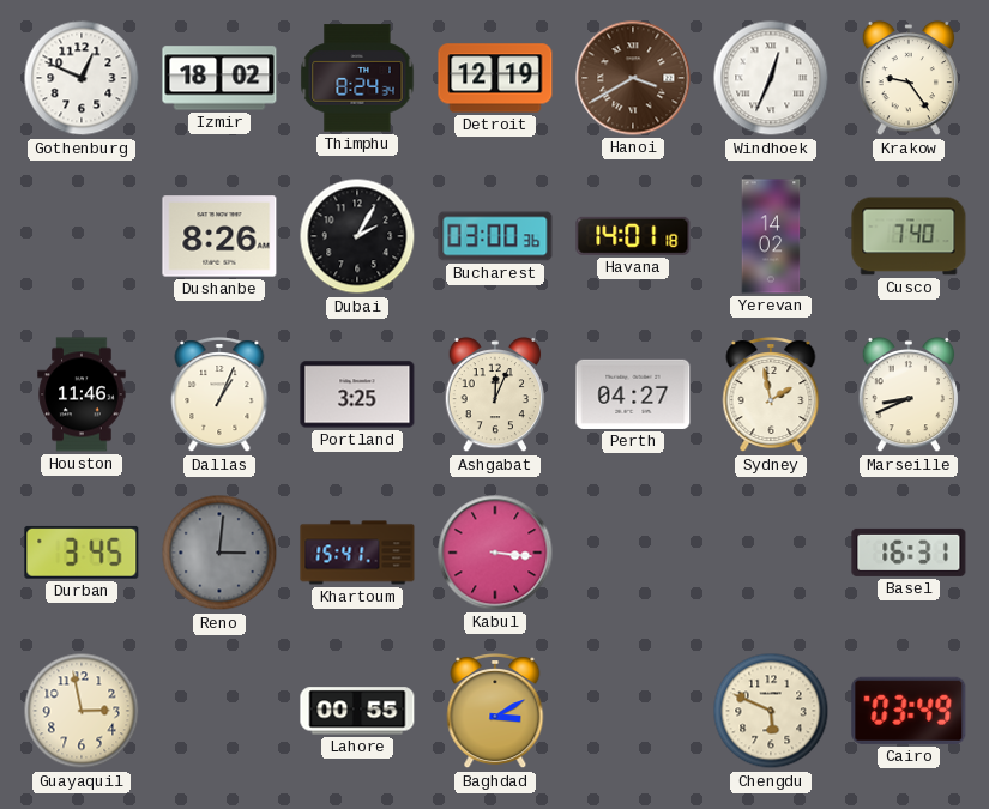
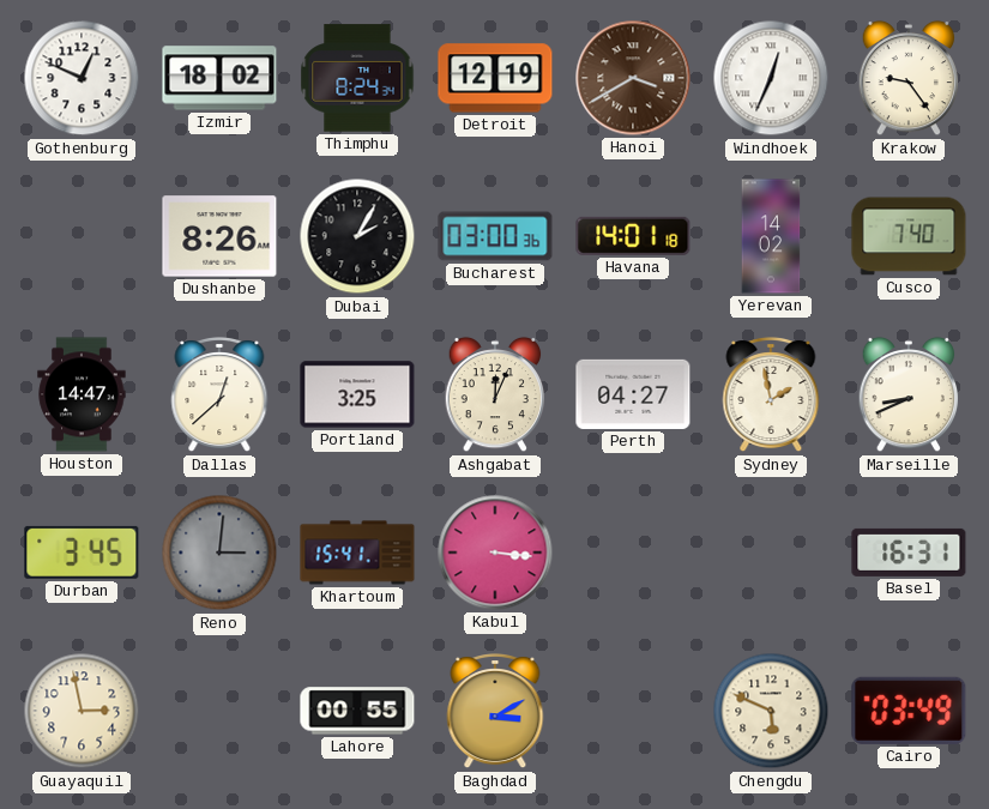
Houston: 11:46 -> 14:47
Dallas: 1:04 -> 12:38
